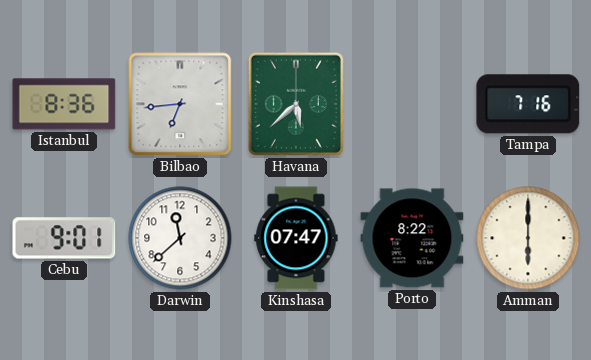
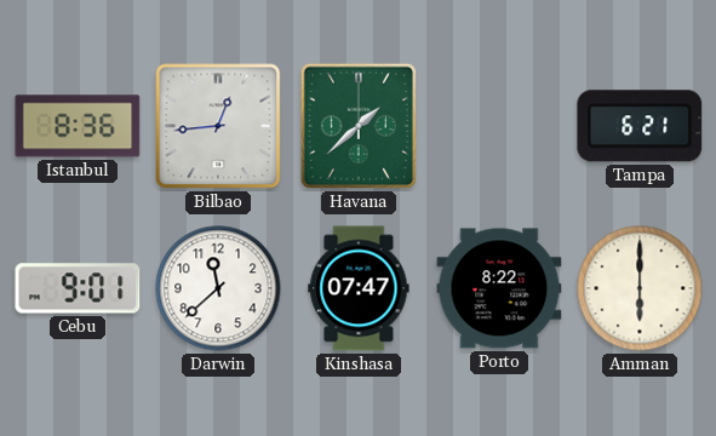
Bilbao: 6:44 -> 12:44
Havana: 5:38 -> 1:38
Tampa: 7:16 -> 6:21
